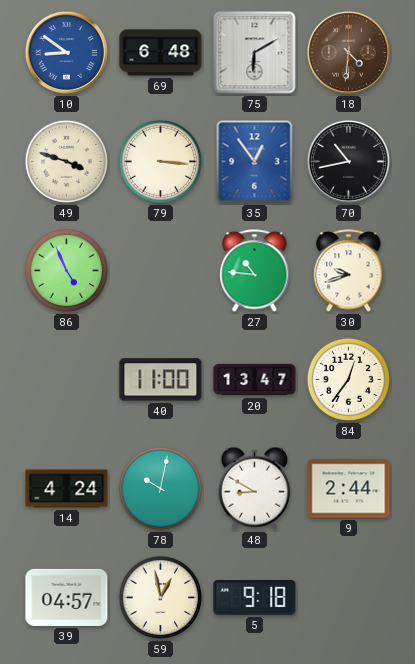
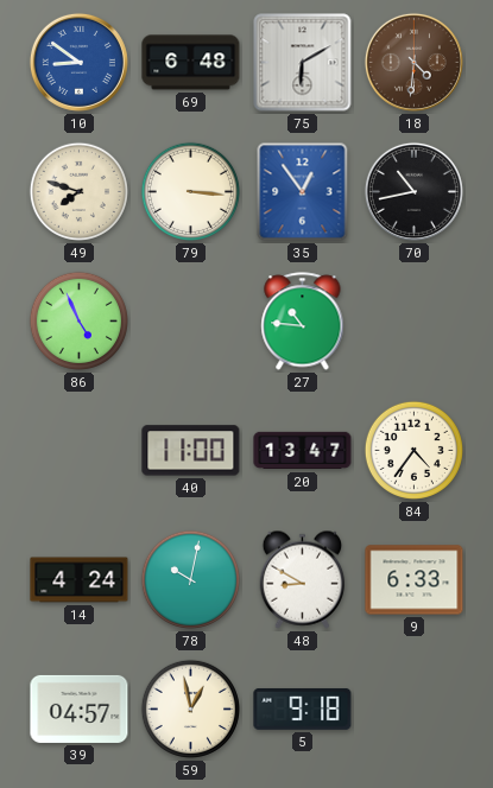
49: 3:48 -> 7:48
30: 9:42 -> none
84: 12:36 -> 4:36
9: 2:44 -> 6:33
